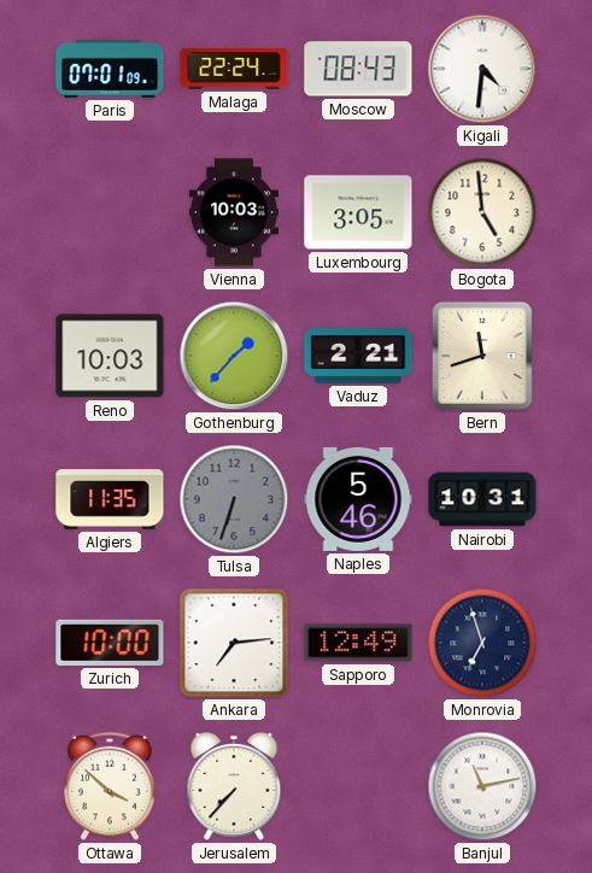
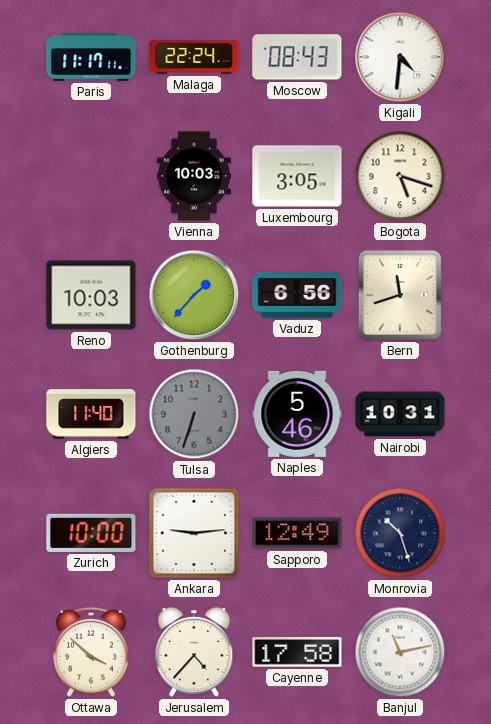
Paris: 07:01 -> 11:17
Bogota: 4:59 -> 5:18
Vaduz: 2:21 -> 6:56
Algiers: 11:35 -> 11:40
Ankara: 7:14 -> 9:14
Monrovia: 6:57 -> 10:27
Jerusalem: 7:37 -> 4:37
Cayenne: none -> 17:58
